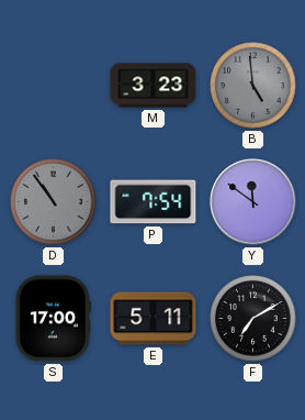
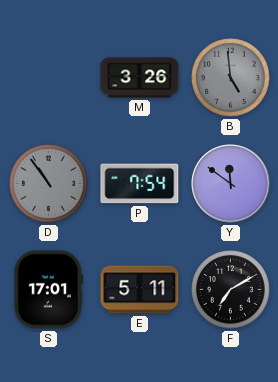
M: 3:23 -> 3:26
S: 17:00 -> 17:01
